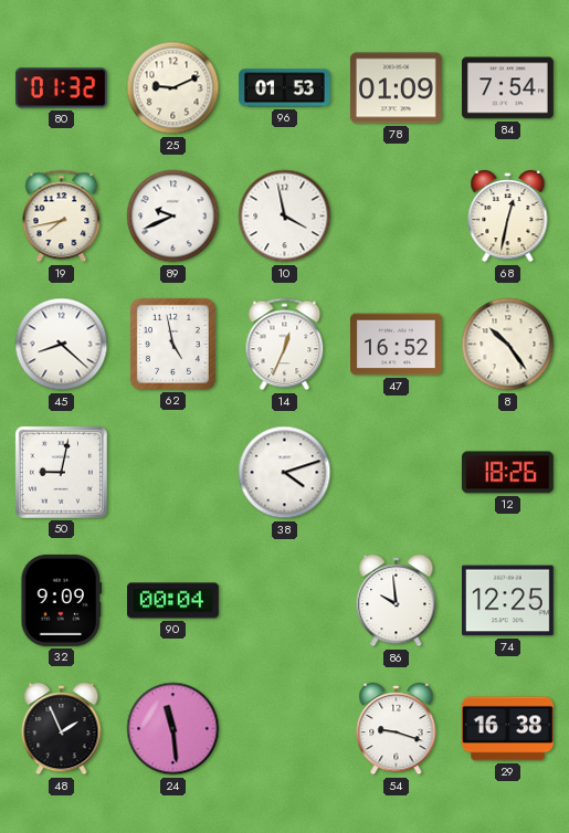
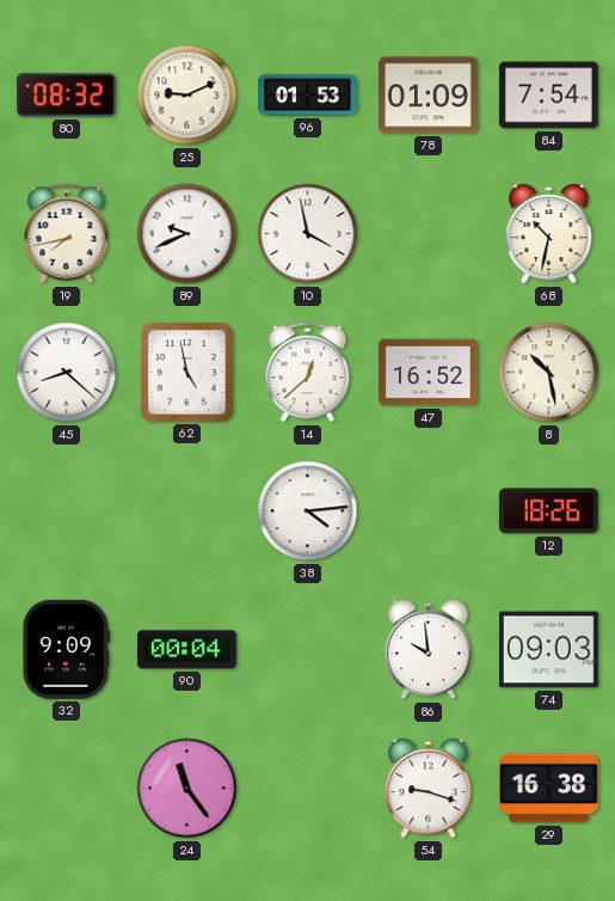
80: 01:32 -> 08:32
68: 12:32 -> 10:32
14: 12:34 -> 12:38
8: 10:24 -> 10:28
50: 9:02 -> none
38: 4:12 -> 4:14
74: 12:25 -> 09:03
48: 1:56 -> none
24: 11:29 -> 11:24
